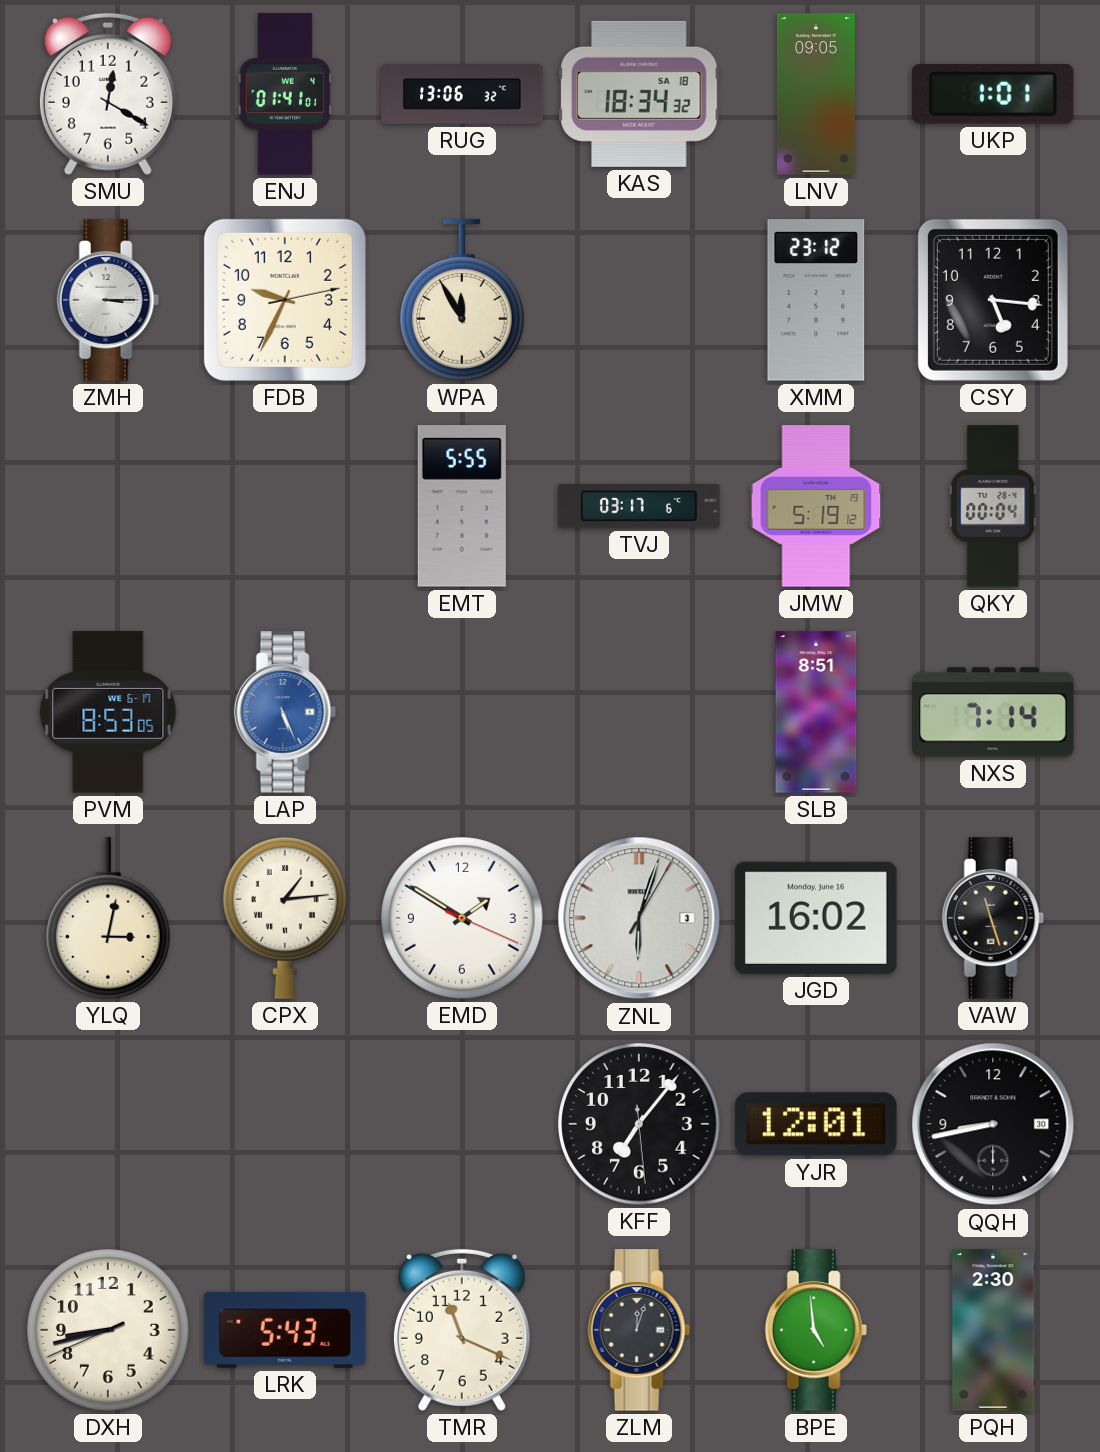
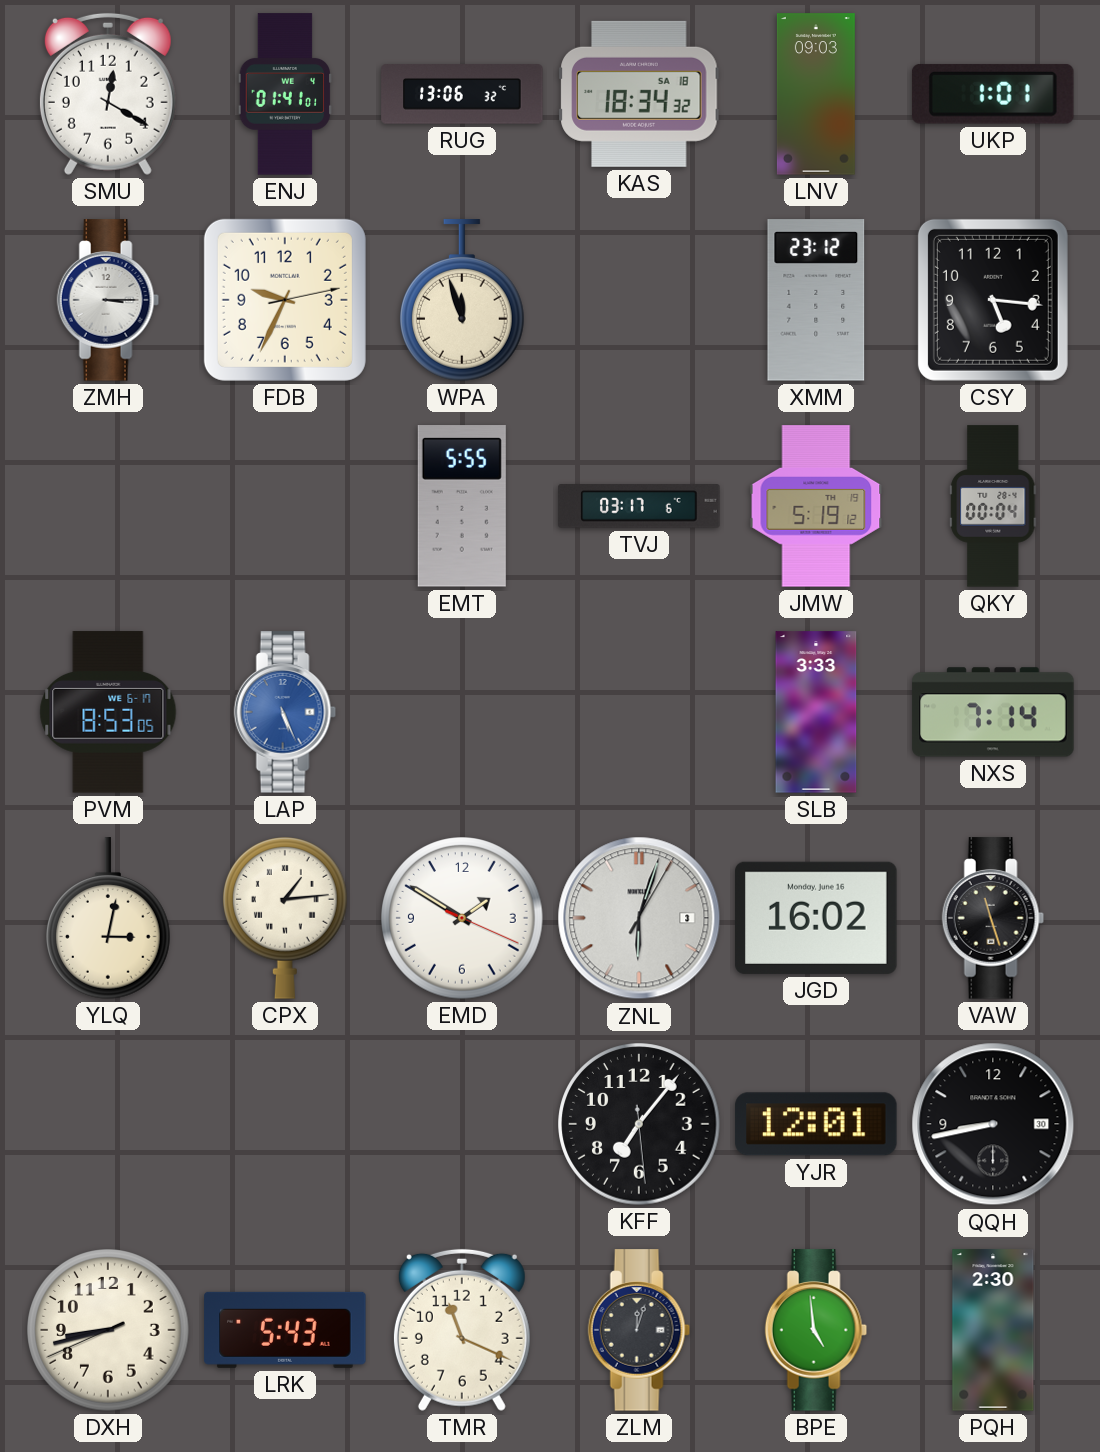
LNV: 09:05 -> 09:03
WPA: 11:55 -> 11:57
SLB: 8:51 -> 3:33
